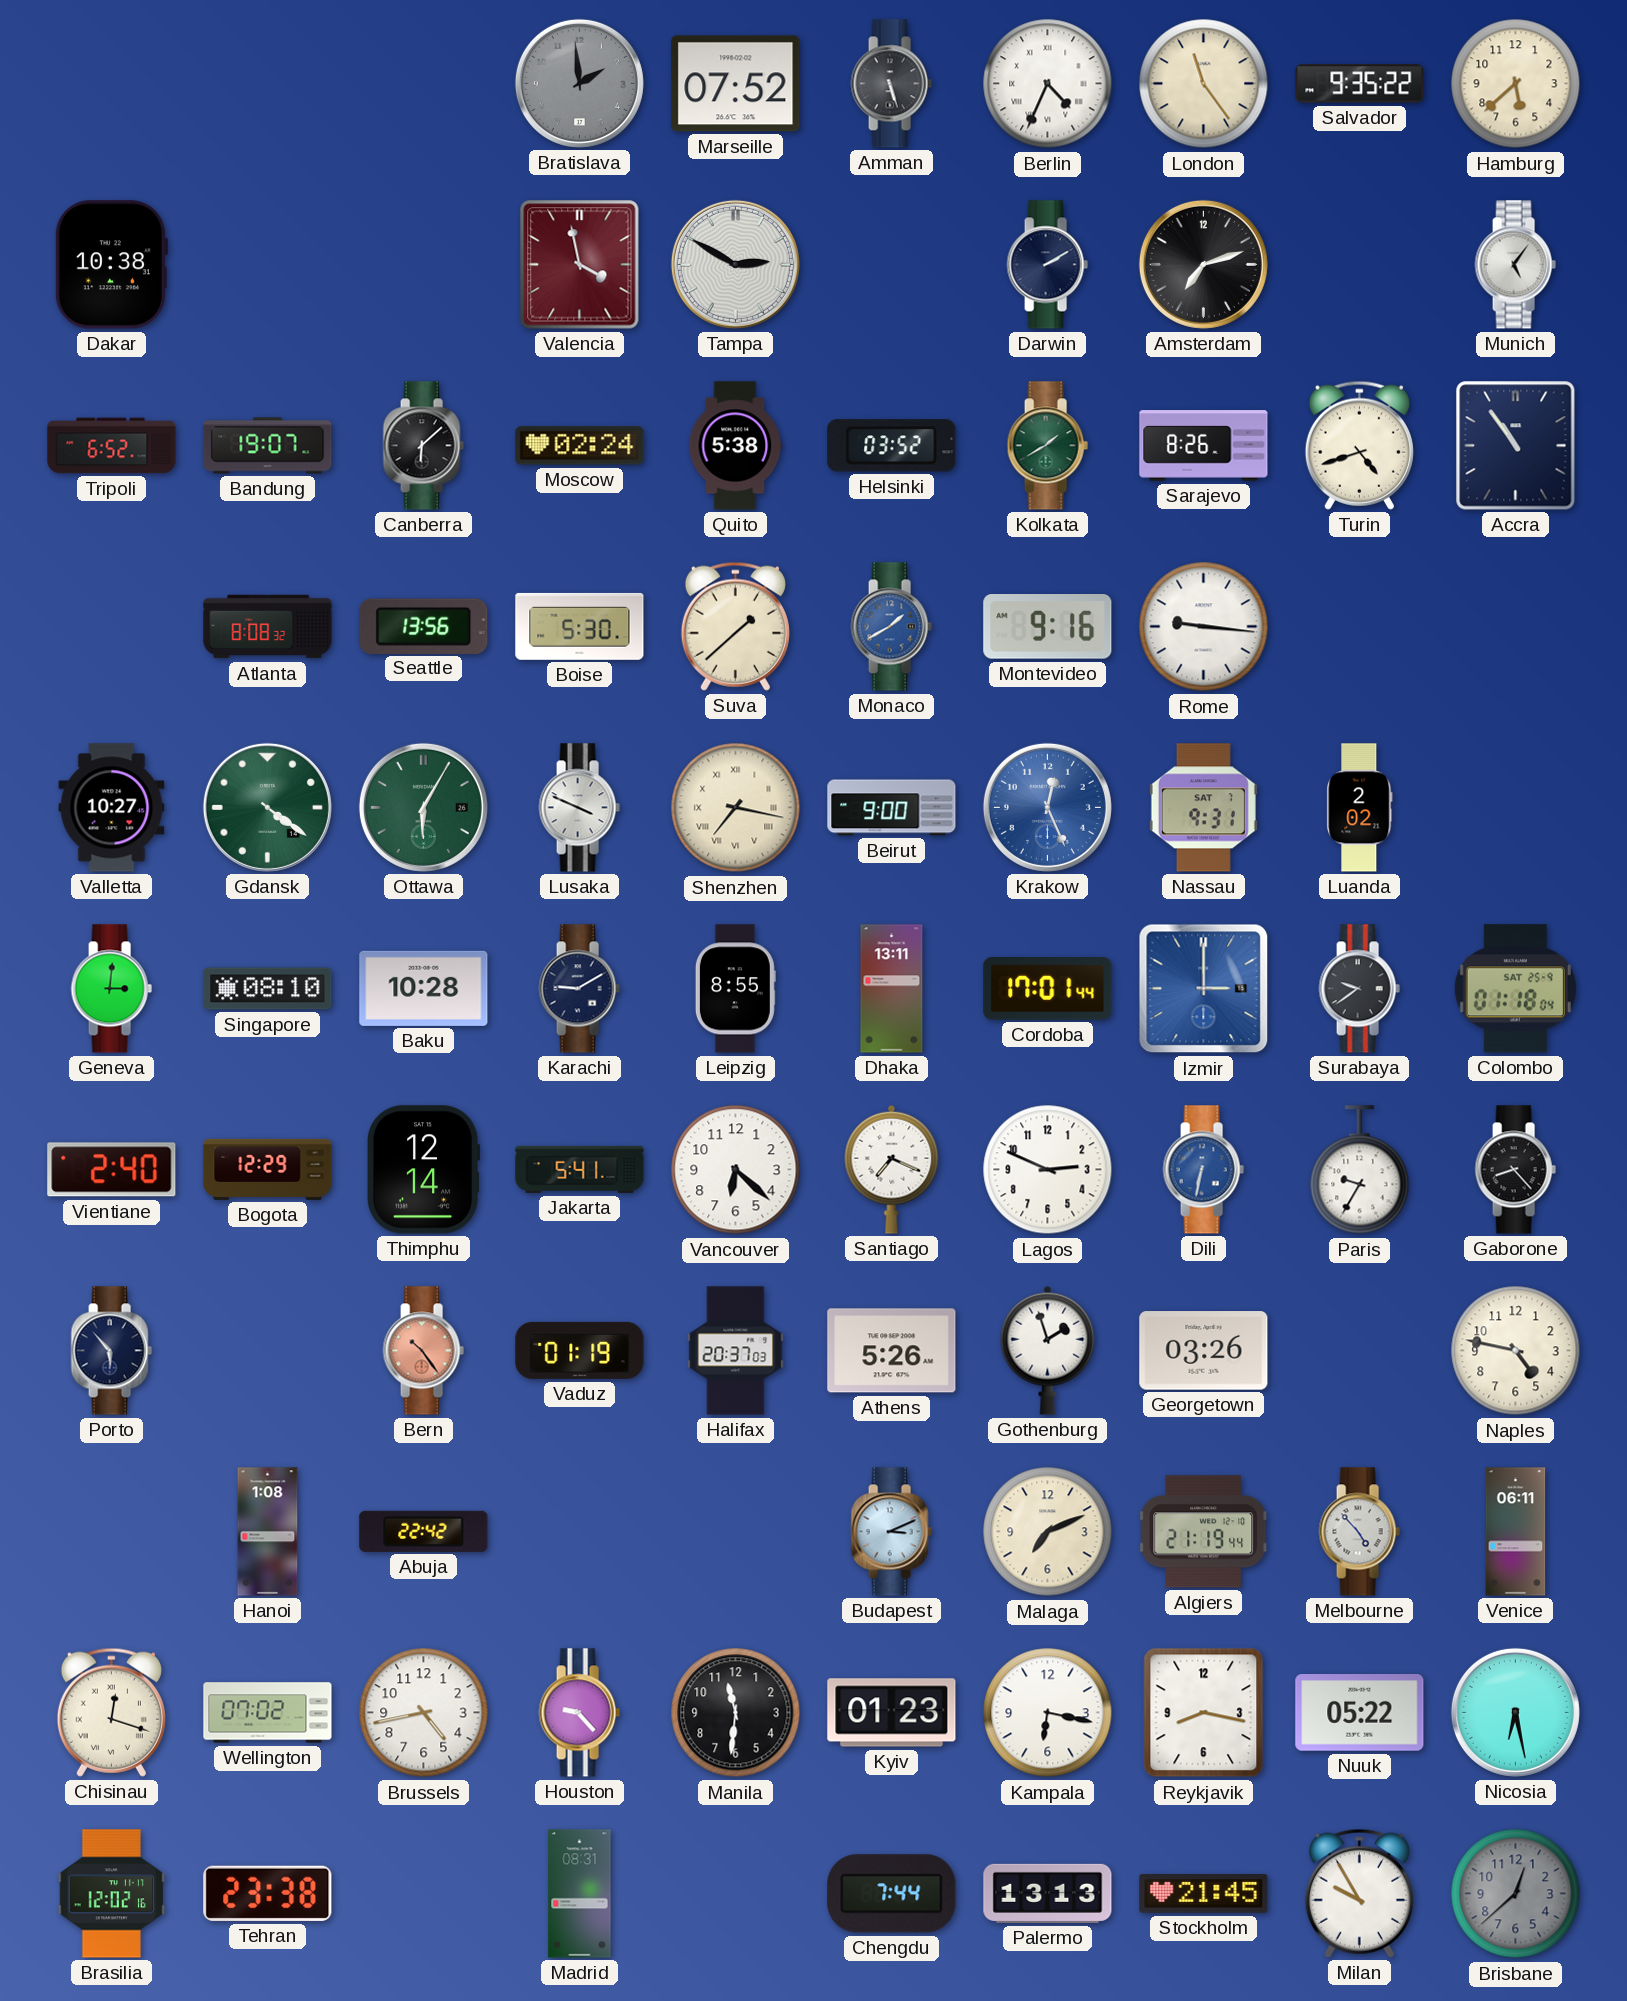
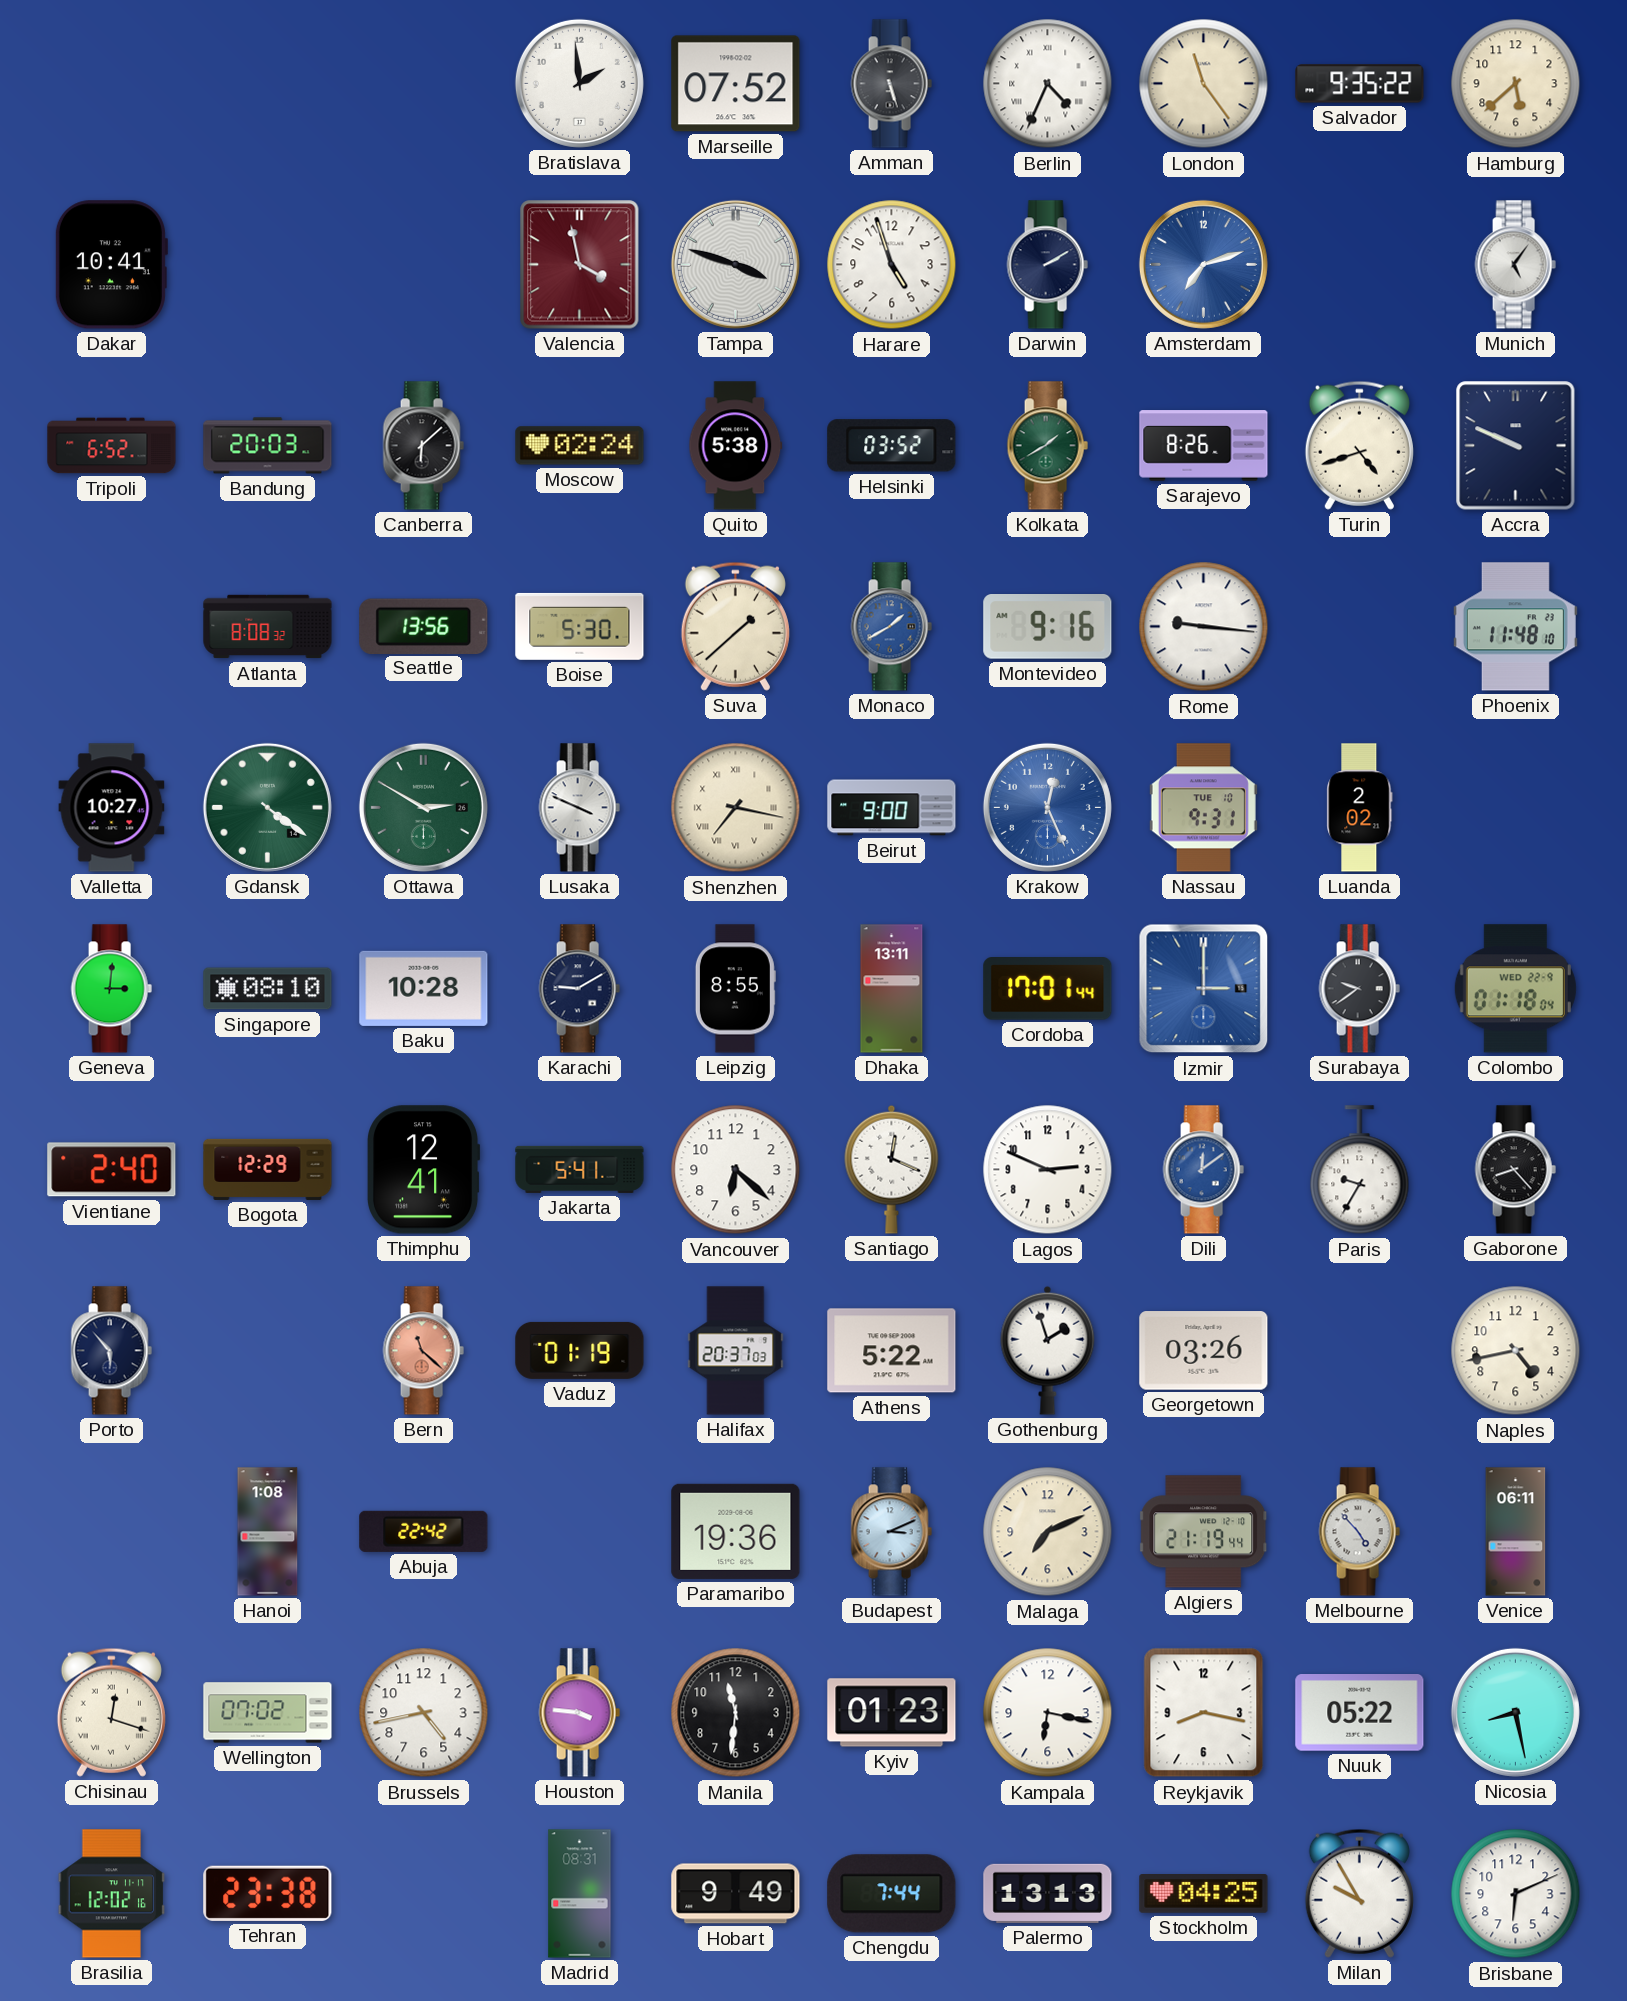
Bratislava dial: grey -> white
Dakar: 10:38 -> 10:41
Tampa: 2:50 -> 3:48
Harare: none -> 4:57
Amsterdam dial: black -> blue
Bandung: 19:07 -> 20:03
Accra: 10:54 -> 9:49
Phoenix: none -> 11:48
Ottawa: 6:05 -> 2:50
Nassau date: SAT 7 -> TUE 10
Colombo date: SAT 25-9 -> WED 22-9
Thimphu: 12:14 -> 12:41
Santiago: 7:19 -> 12:19
Dili: 6:32 -> 12:09
Bern: 10:24 -> 11:22
Athens: 5:26 -> 5:22
Naples: 4:47 -> 4:43
Paramaribo: none -> 19:36
Houston: 9:23 -> 3:46
Nicosia: 6:28 -> 8:28
Hobart: none -> 9:49
Stockholm: 21:45 -> 04:25
Brisbane: 12:38 -> 6:11
Brisbane dial: grey -> white
